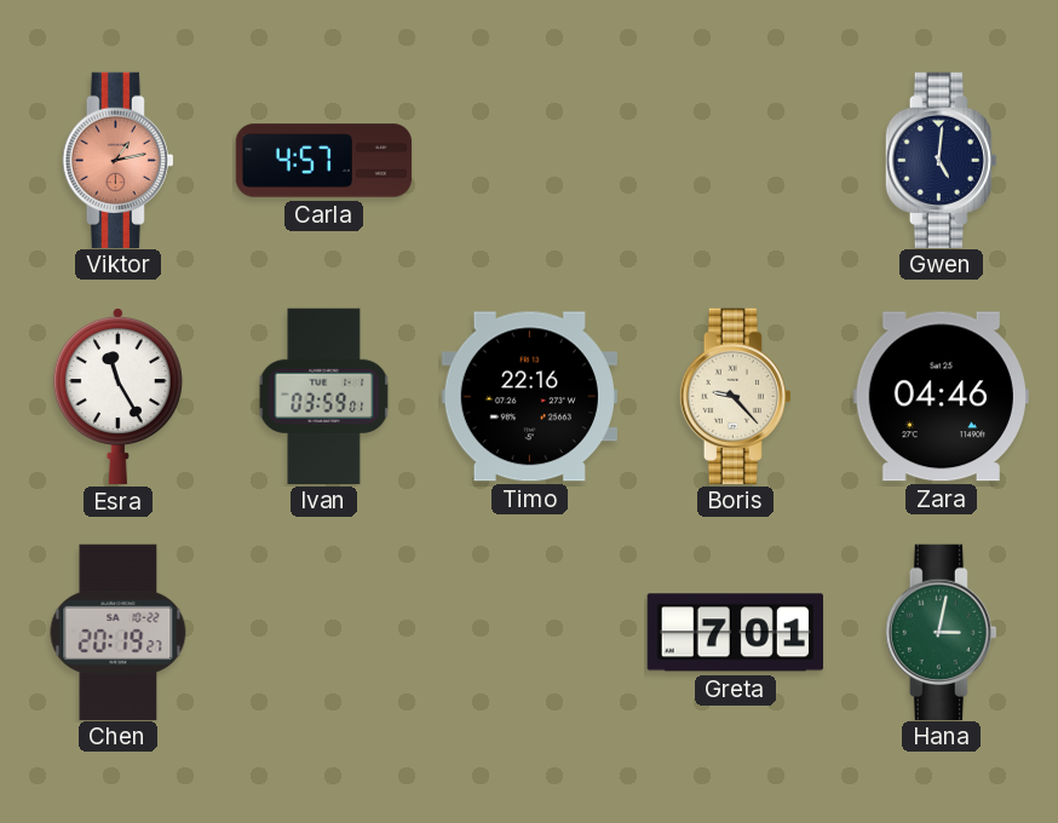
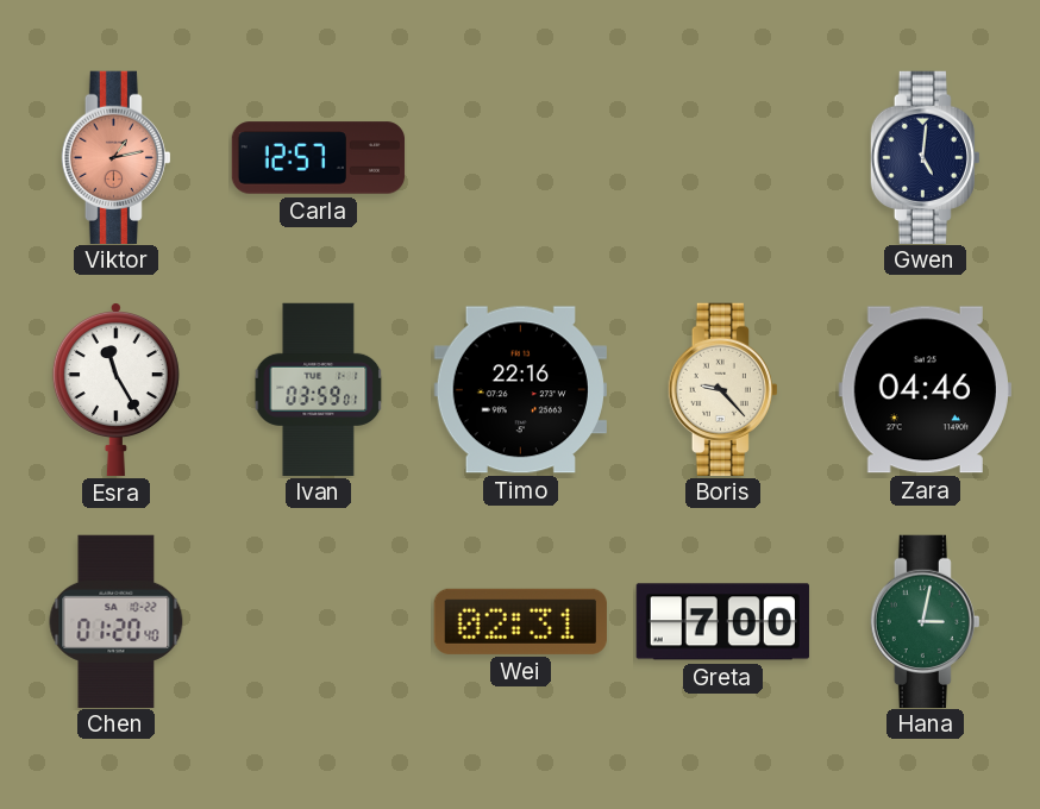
Carla: 4:57 -> 12:57
Chen: 20:19 -> 01:20
Wei: none -> 02:31
Greta: 7:01 -> 7:00
